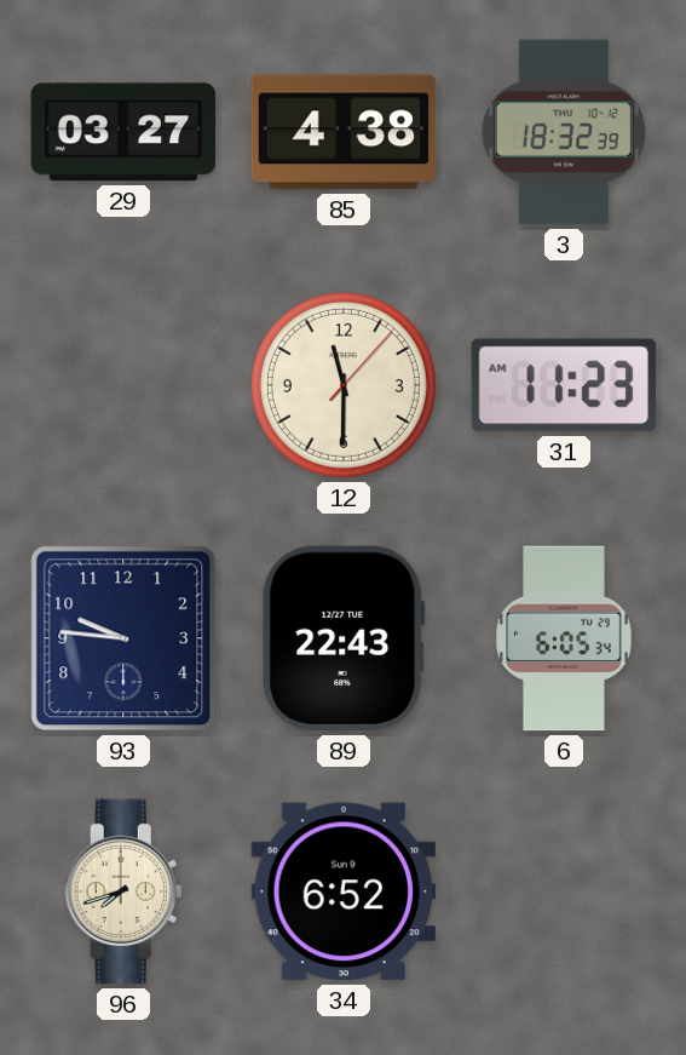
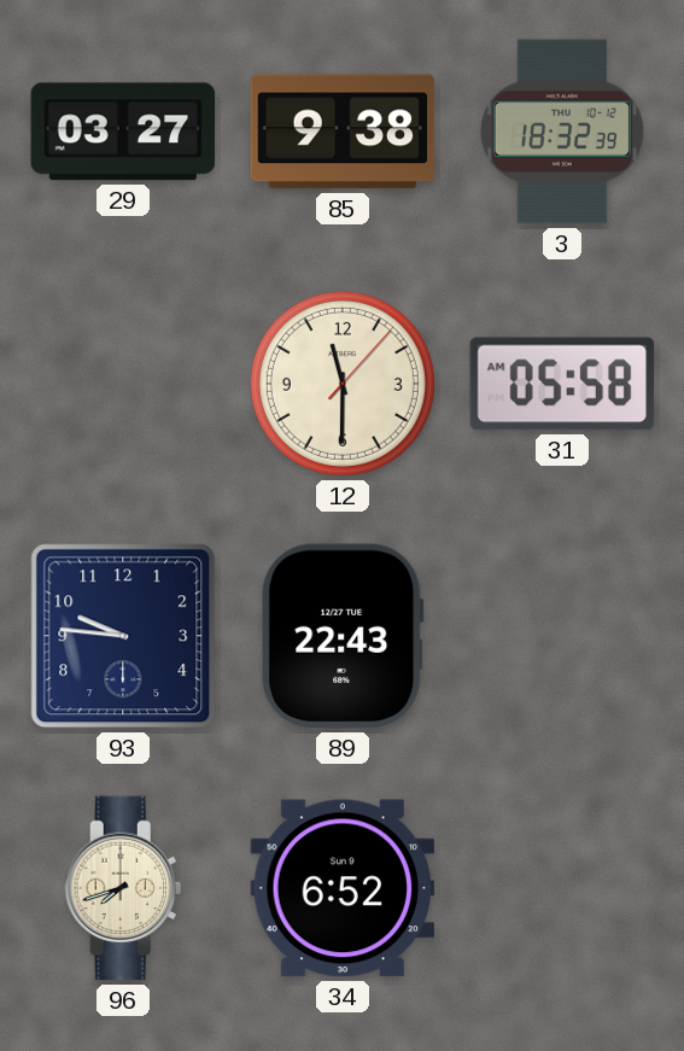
85: 4:38 -> 9:38
31: 11:23 -> 05:58
6: 6:05 -> none
